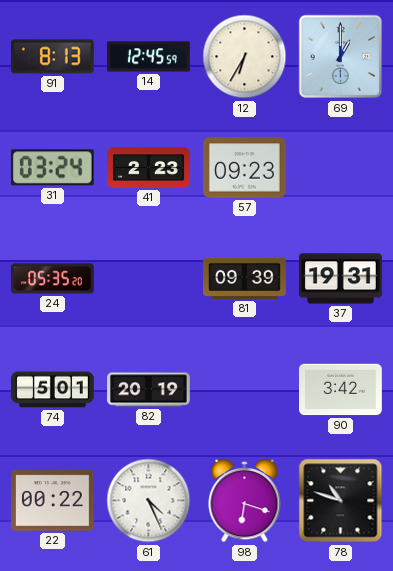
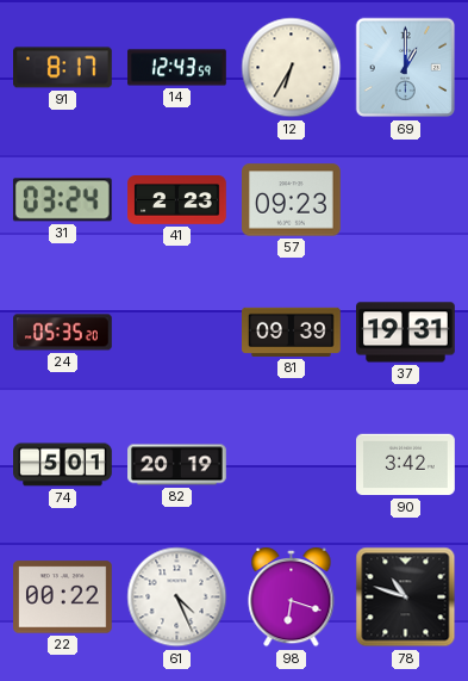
91: 8:13 -> 8:17
14: 12:45 -> 12:43
